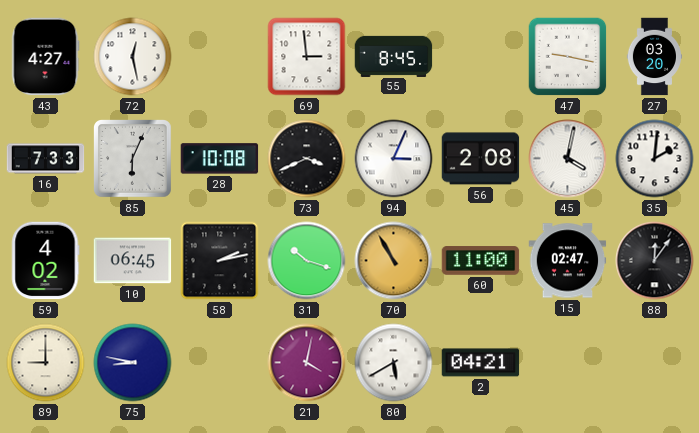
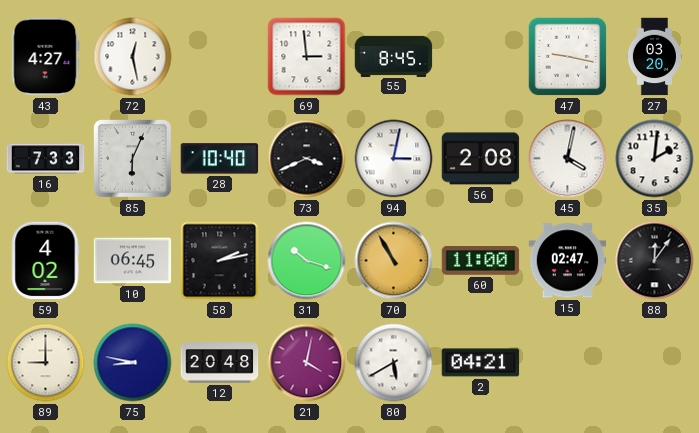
28: 10:08 -> 10:40
94: 3:04 -> 3:02
12: none -> 20:48
